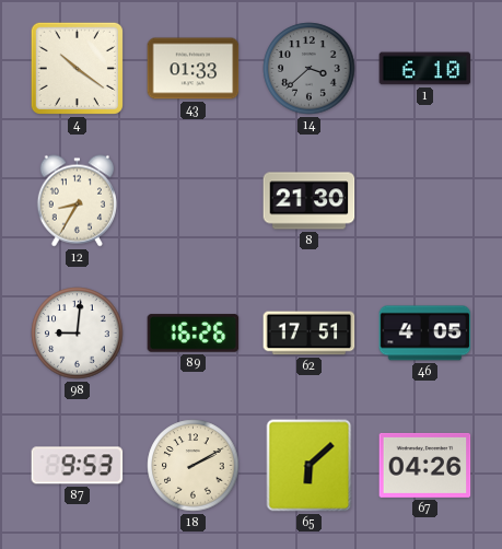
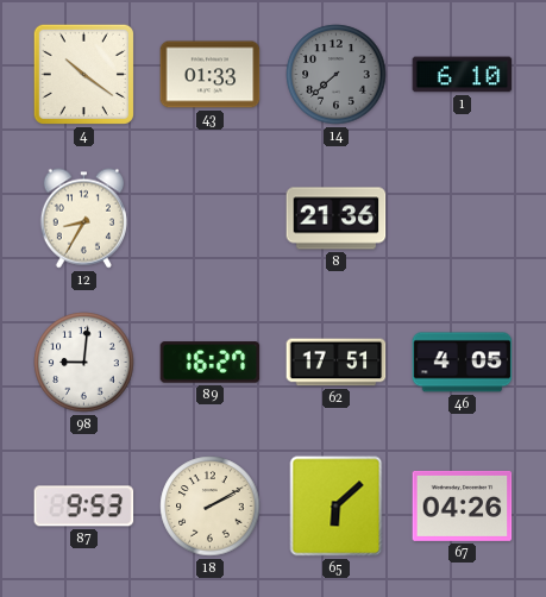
14: 3:38 -> 7:38
8: 21:30 -> 21:36
89: 16:26 -> 16:27
